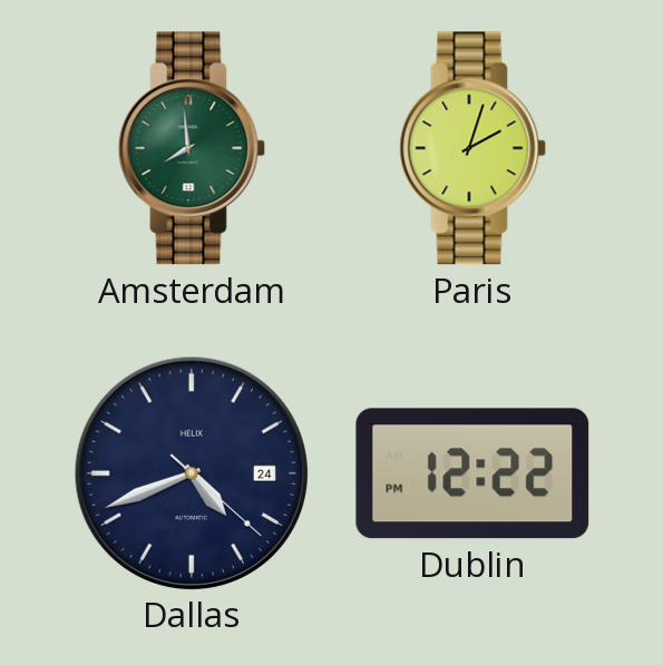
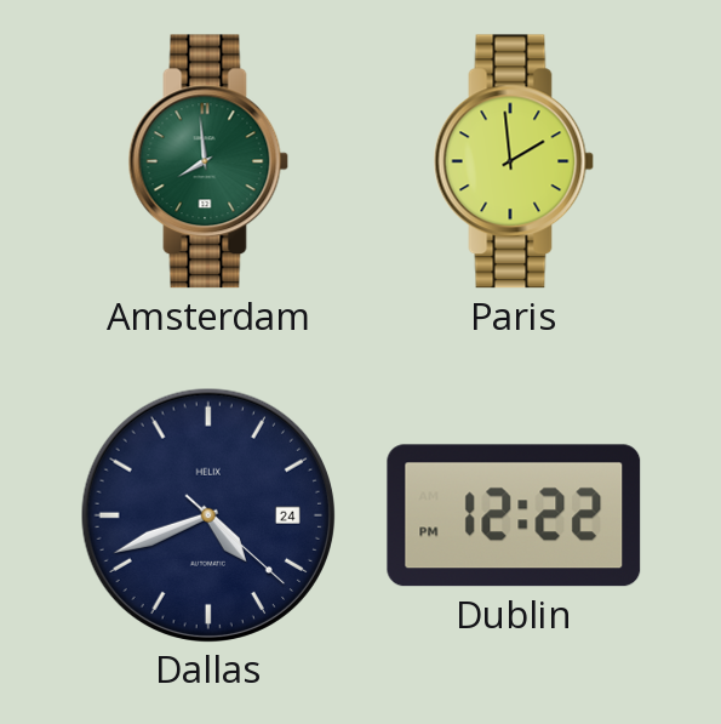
Paris: 2:03 -> 1:59
